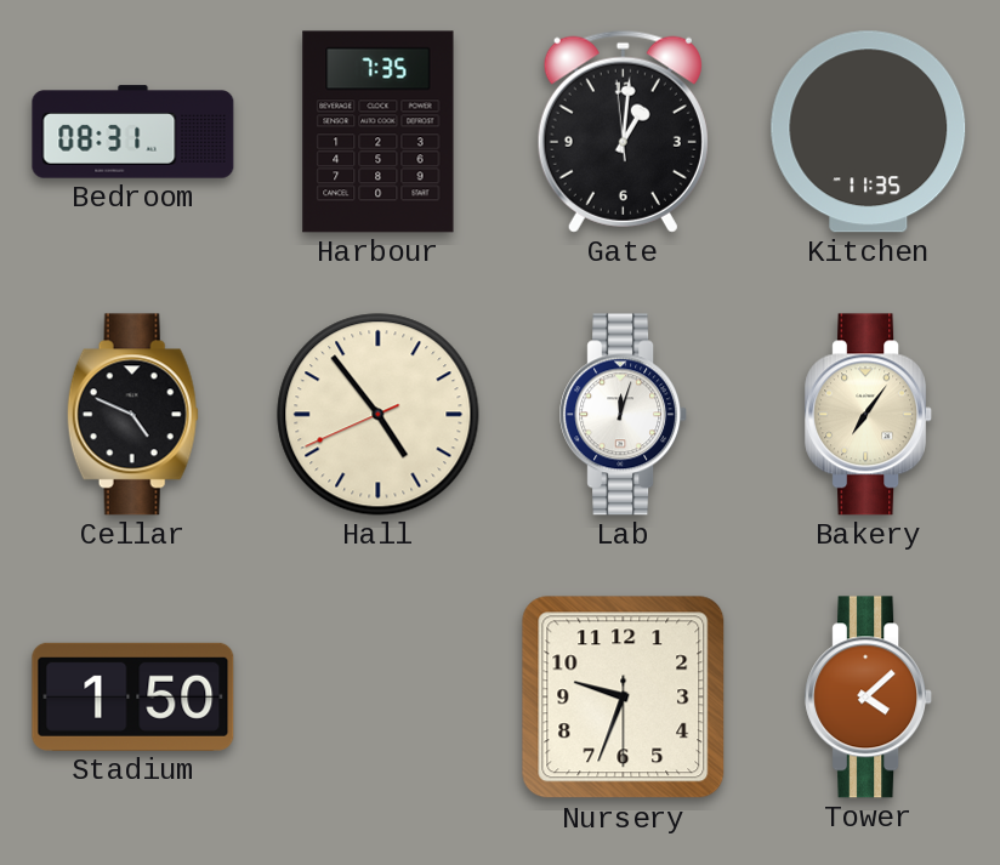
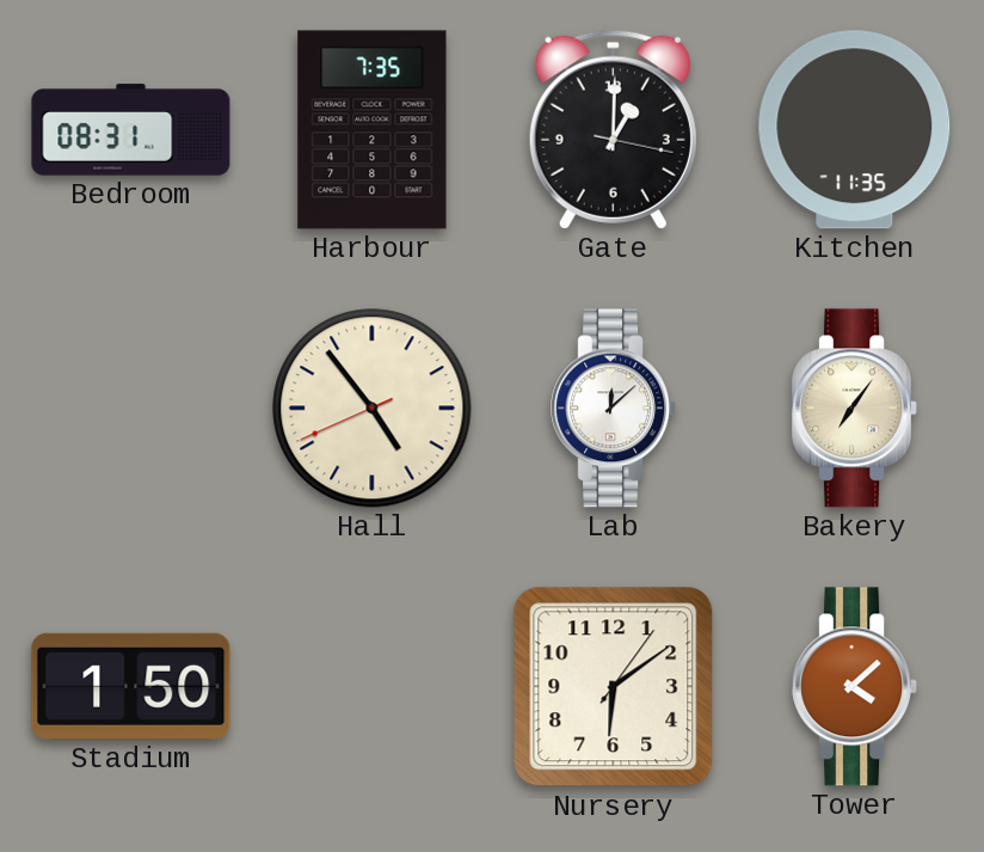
Gate: 1:00:59 -> 1:00:17
Cellar: 4:49 -> none
Lab: 12:03 -> 12:08
Nursery: 9:33 -> 6:09
